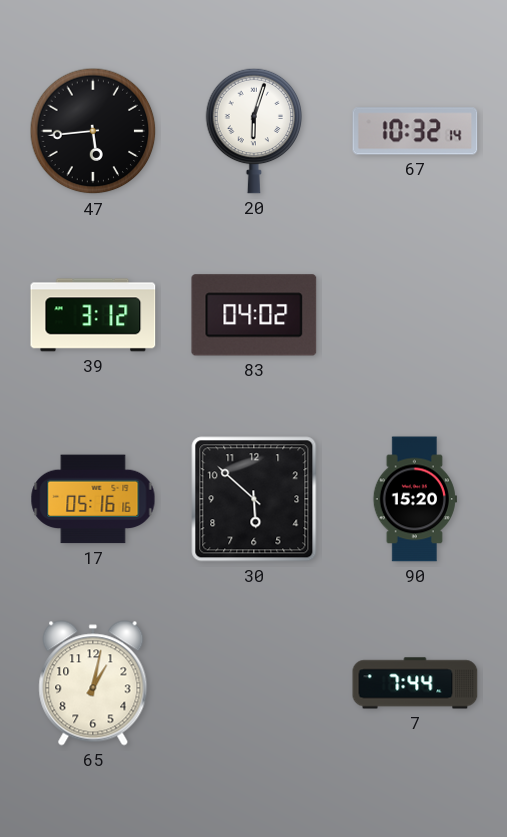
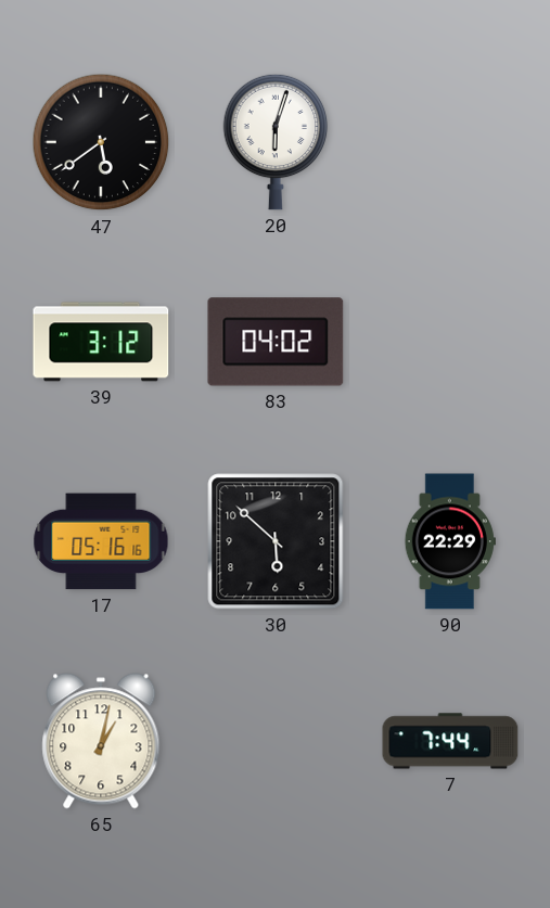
47: 5:44 -> 5:39
67: 10:32 -> none
90: 15:20 -> 22:29
